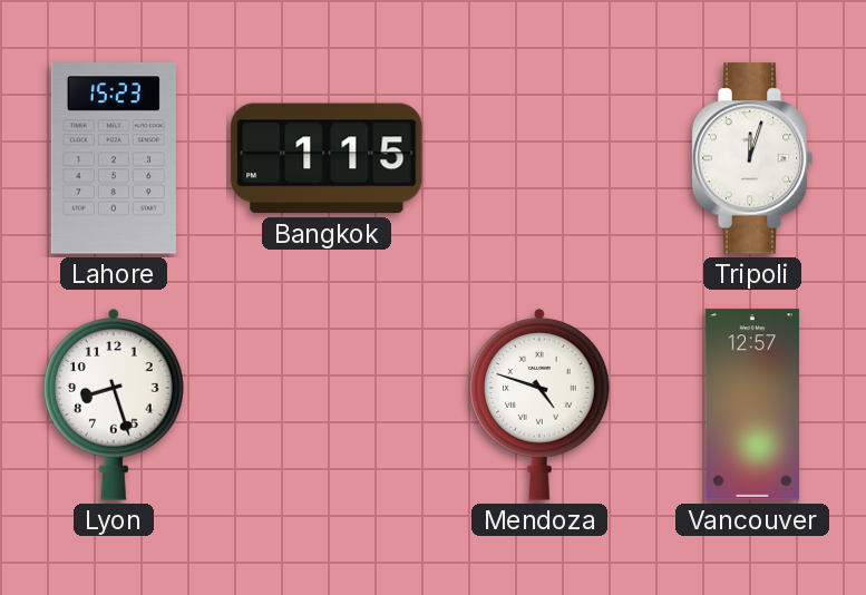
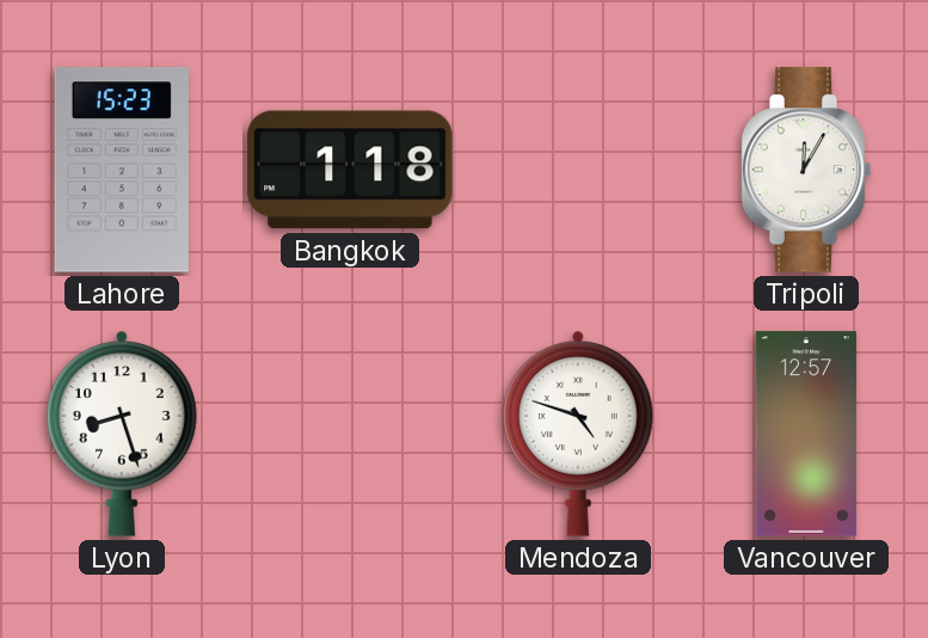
Bangkok: 1:15 -> 1:18
Tripoli: 12:03 -> 12:05
